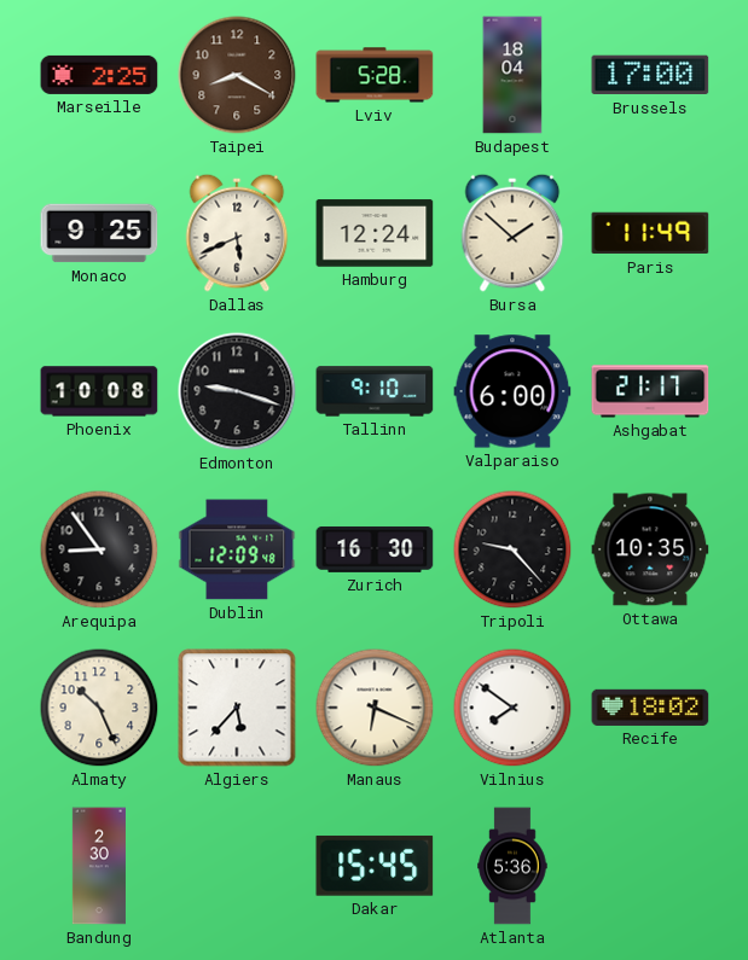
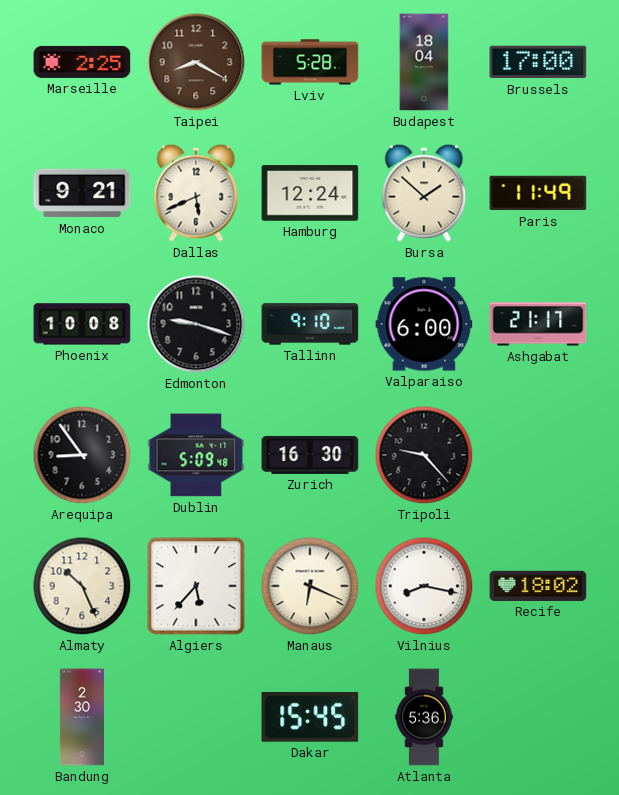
Monaco: 9:25 -> 9:21
Dublin: 12:09 -> 5:09
Ottawa: 10:35 -> none
Vilnius: 7:51 -> 8:17
